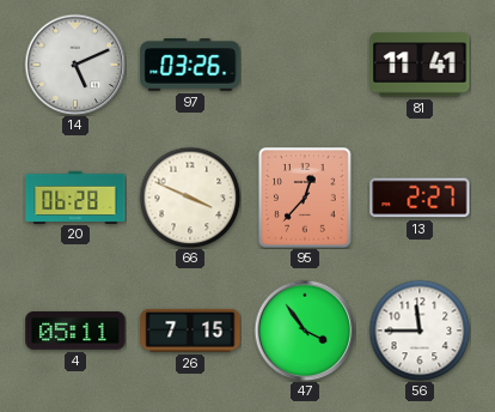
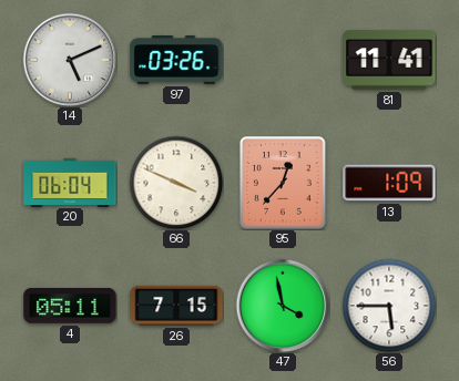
20: 06:28 -> 06:04
13: 2:27 -> 1:09
47: 3:54 -> 3:58
56: 11:45 -> 5:45
